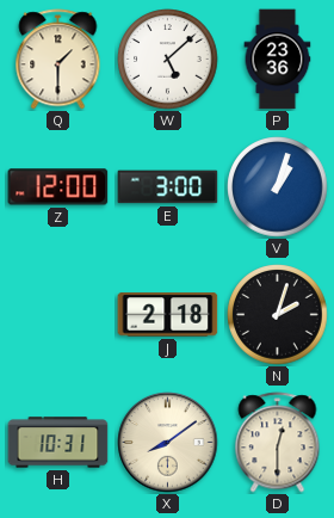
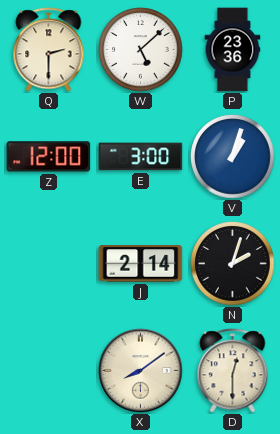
Q: 1:30 -> 2:30
J: 2:18 -> 2:14
H: 10:31 -> none
